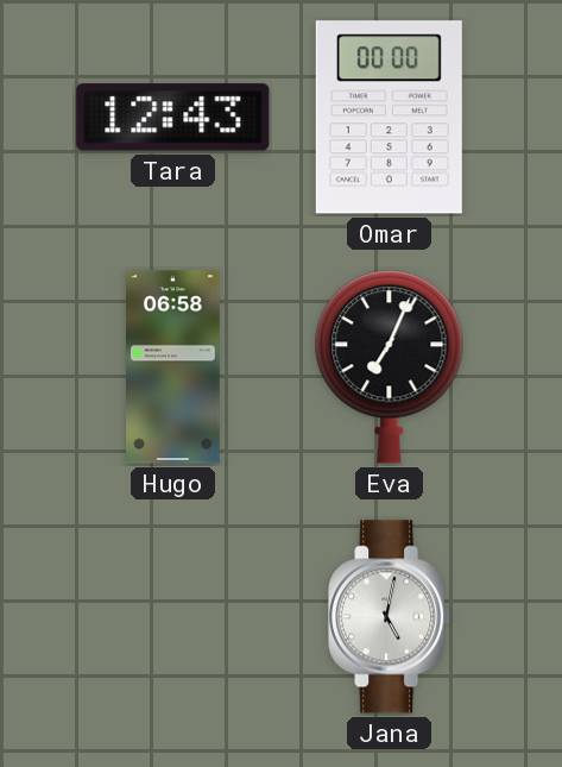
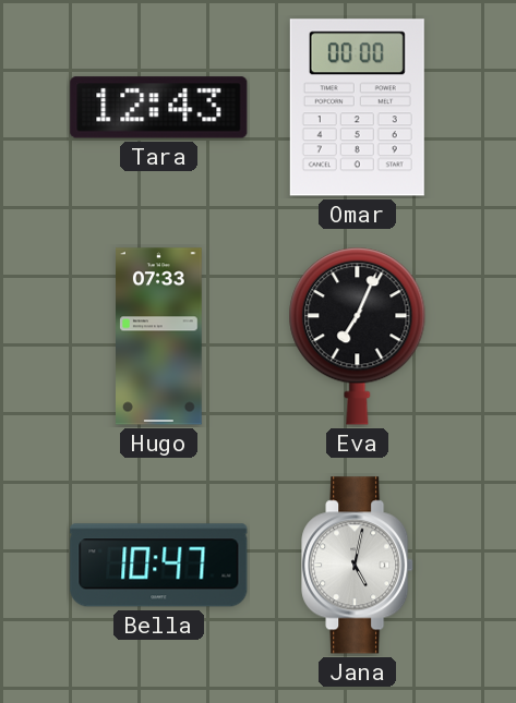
Hugo: 06:58 -> 07:33
Bella: none -> 10:47
